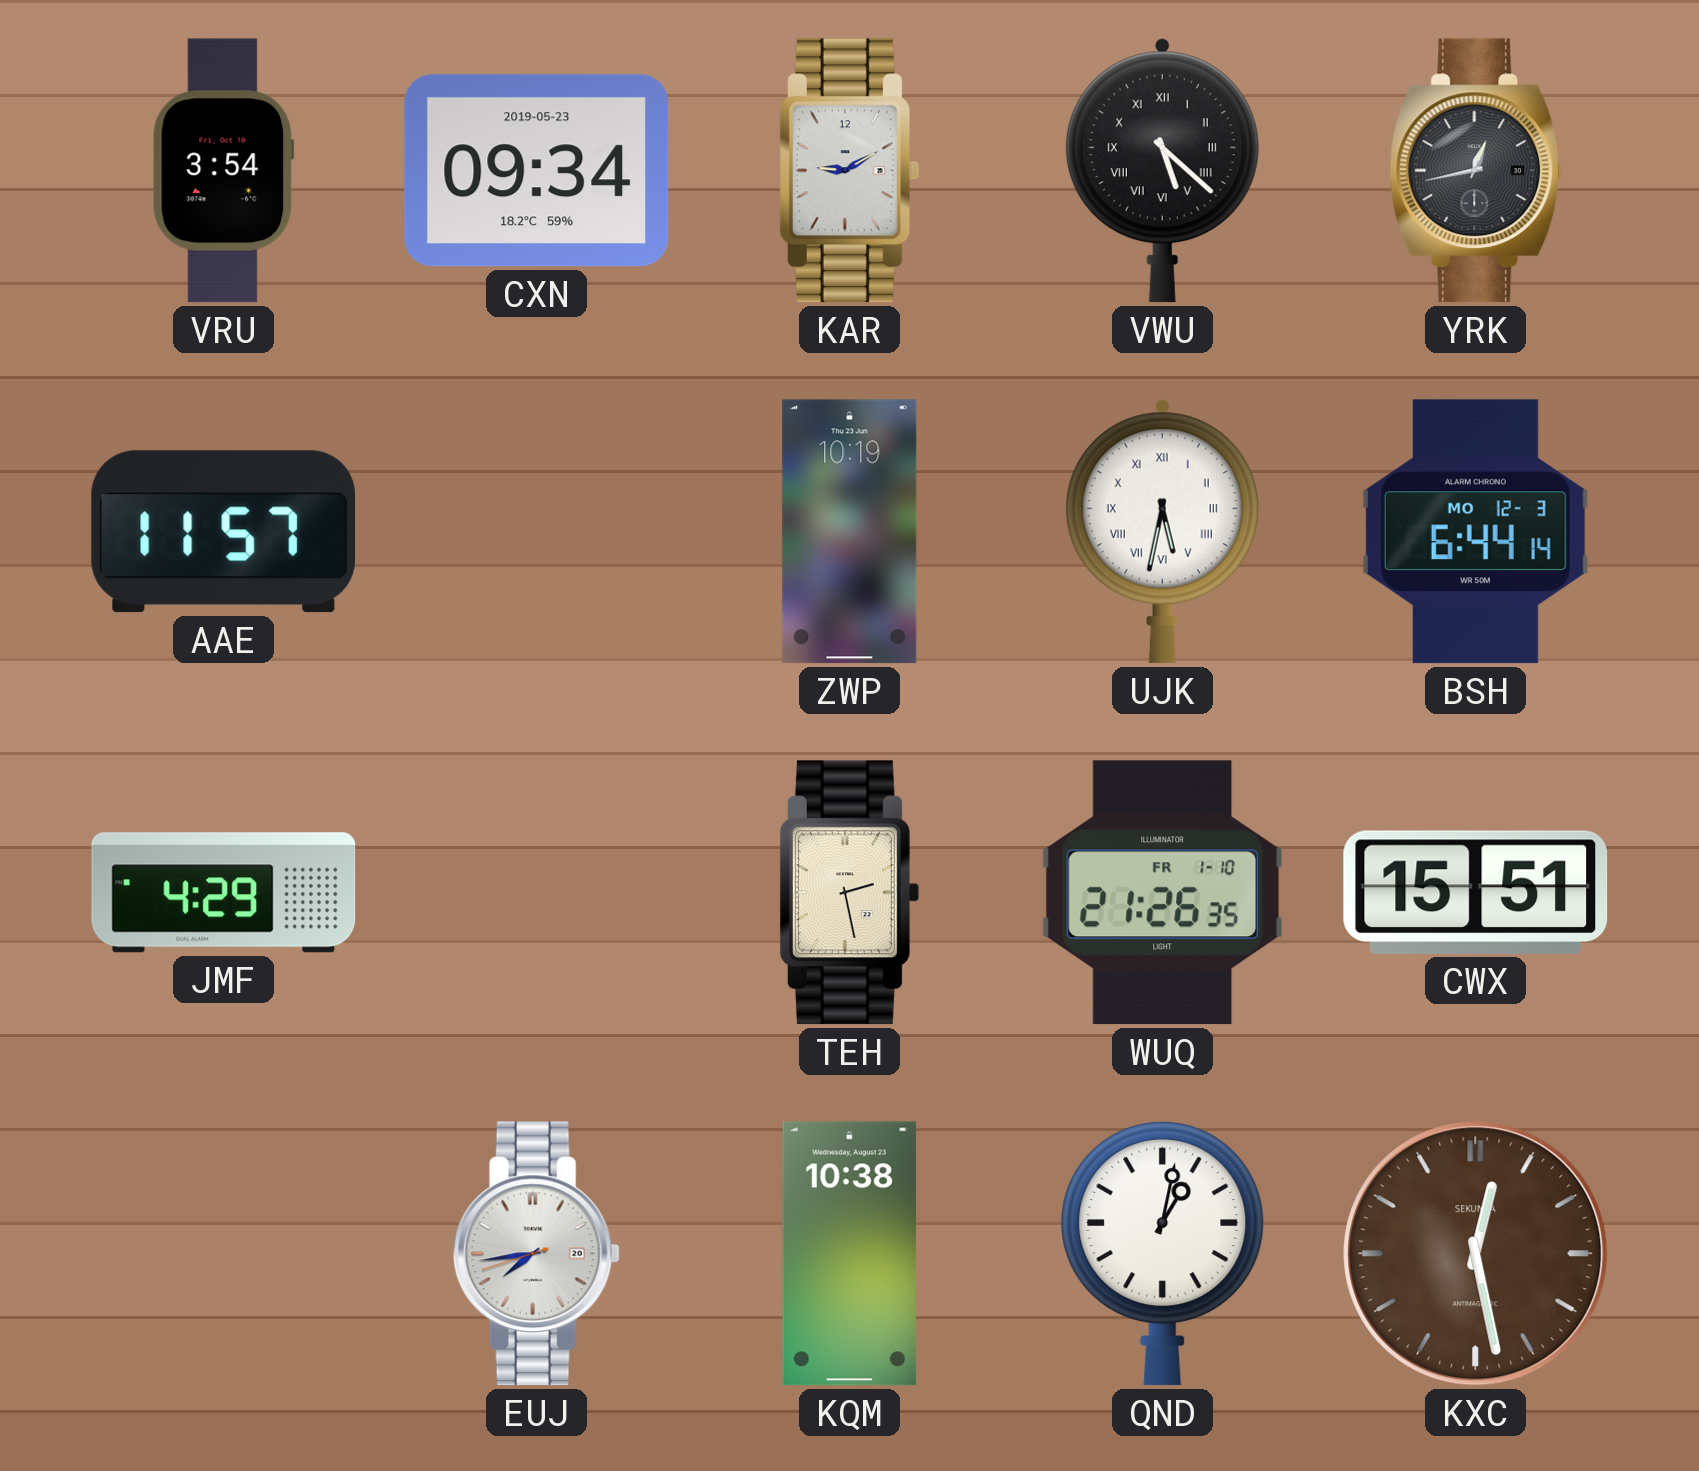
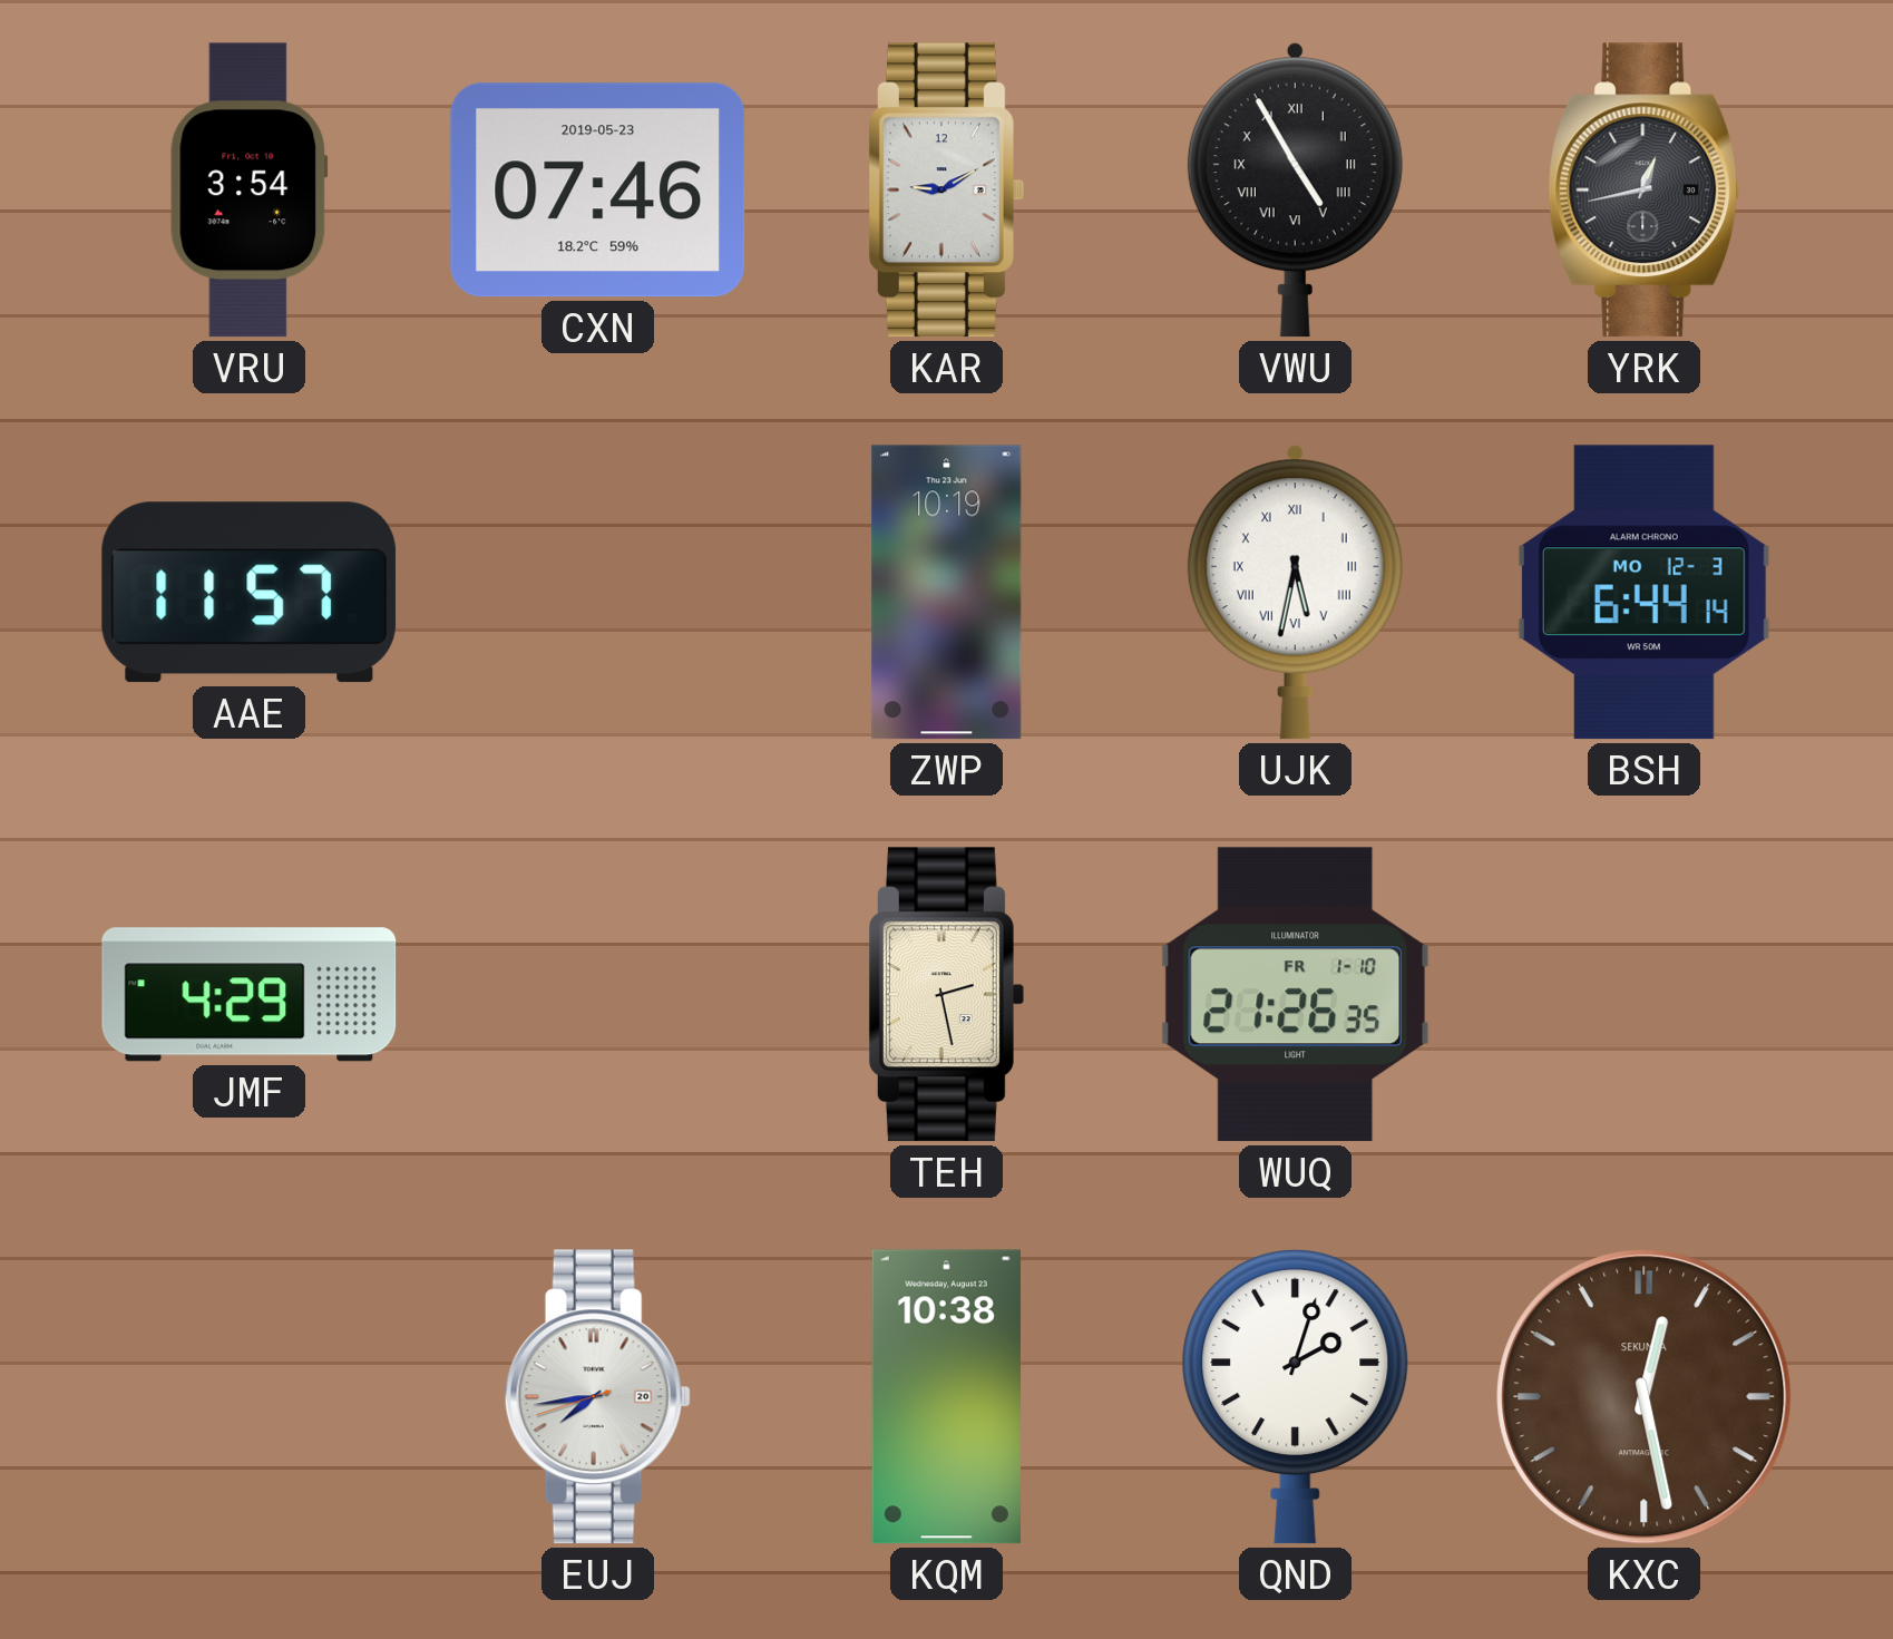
CXN: 09:34 -> 07:46
VWU: 5:22 -> 4:55
CWX: 15:51 -> none
QND: 1:02 -> 2:03
